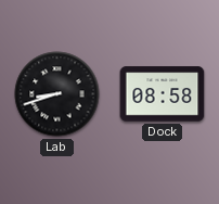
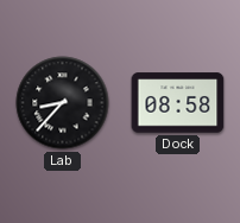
Lab: 8:42 -> 8:37
